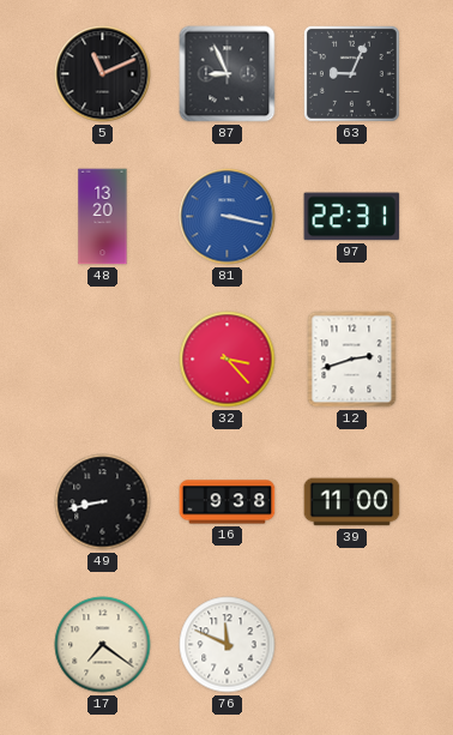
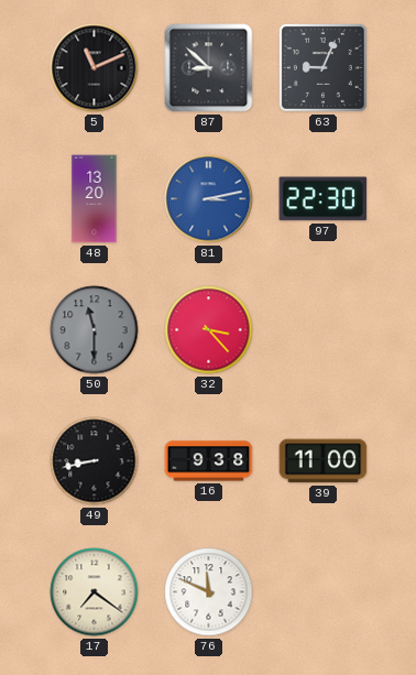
87: 8:56 -> 8:52
81: 3:17 -> 3:13
97: 22:31 -> 22:30
50: none -> 11:30
12: 2:42 -> none
